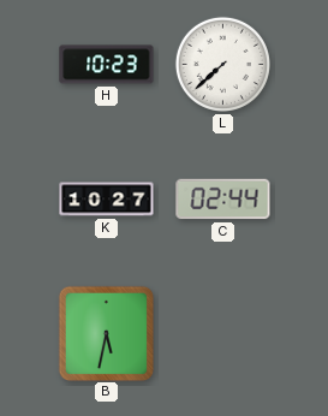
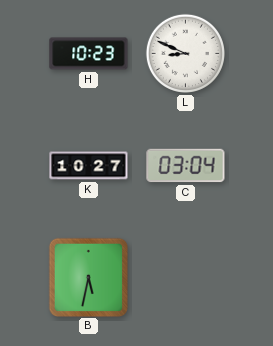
L: 7:38 -> 8:49
C: 02:44 -> 03:04
